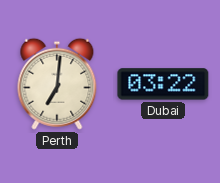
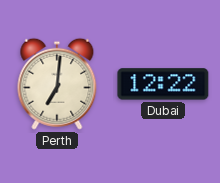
Dubai: 03:22 -> 12:22
